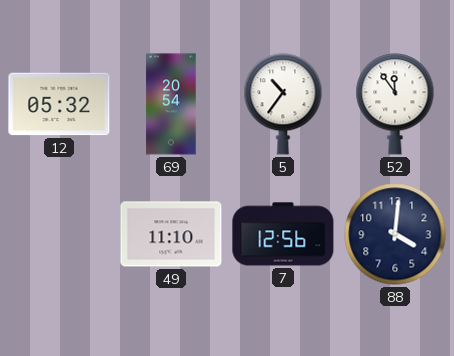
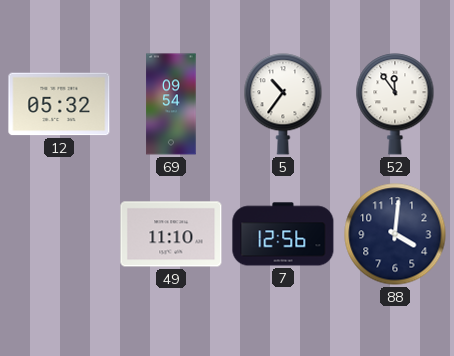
69: 20:54 -> 09:54
